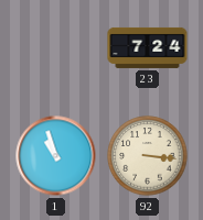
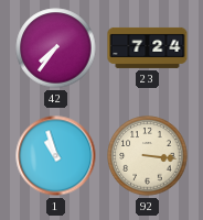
42: none -> 7:36
